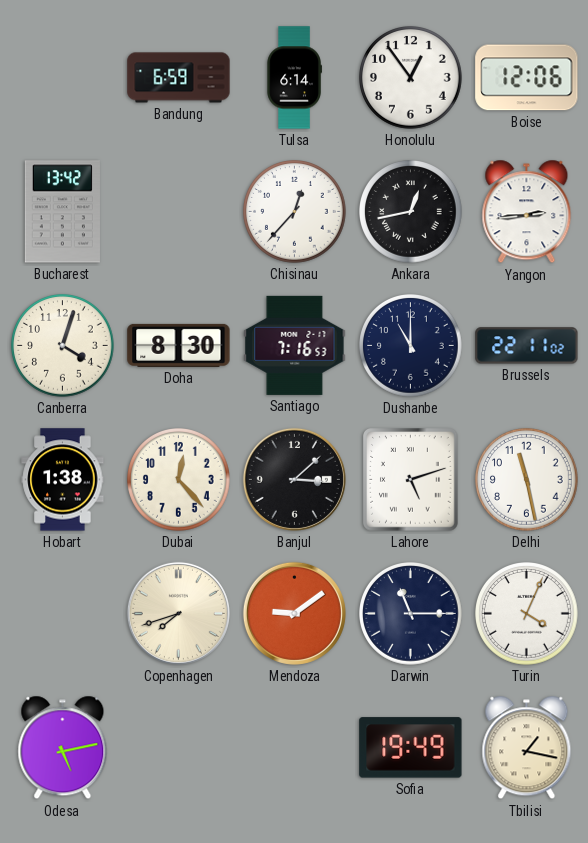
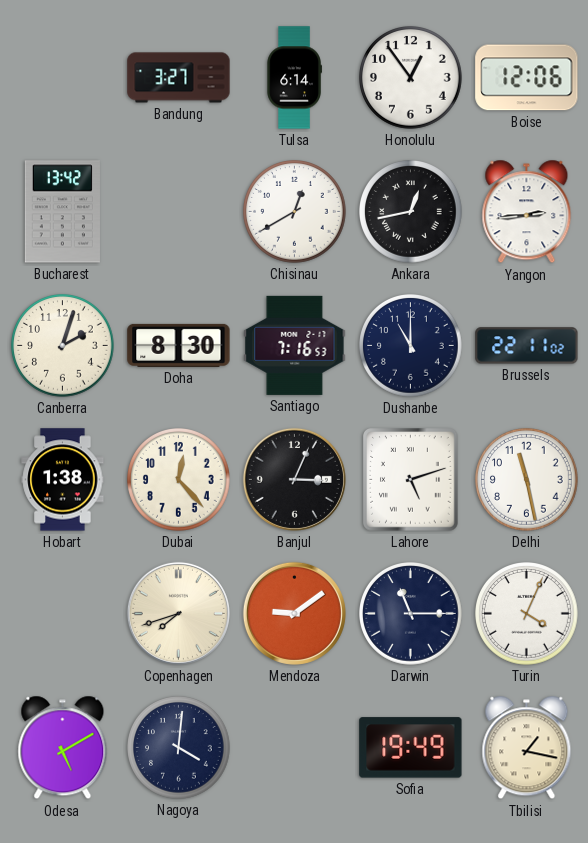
Bandung: 6:59 -> 3:27
Chisinau: 12:37 -> 12:40
Canberra: 4:03 -> 2:03
Banjul: 3:08 -> 3:04
Odesa: 5:13 -> 5:10
Nagoya: none -> 4:01
